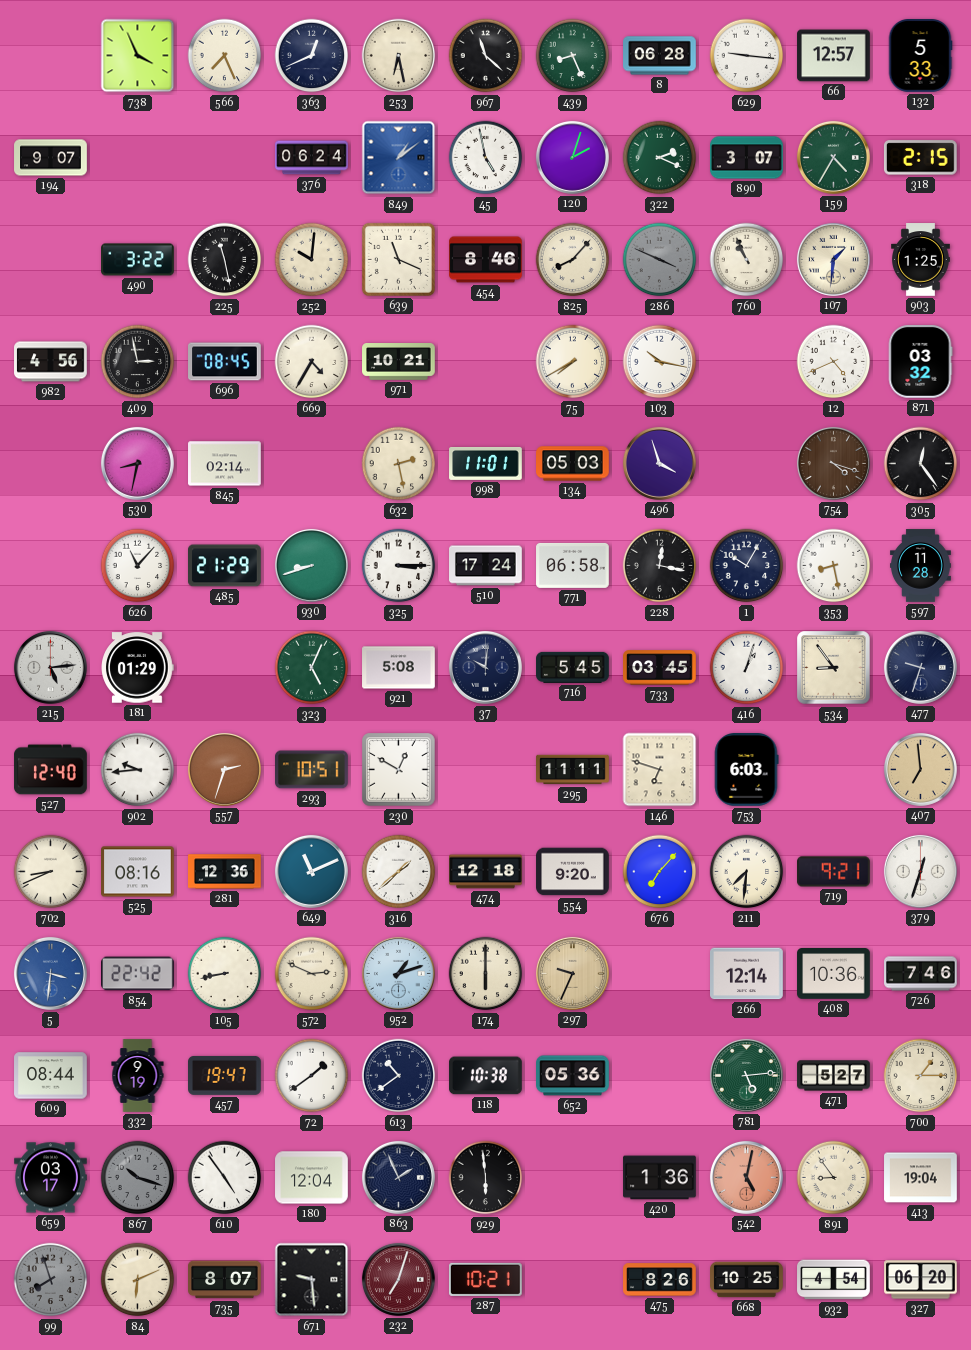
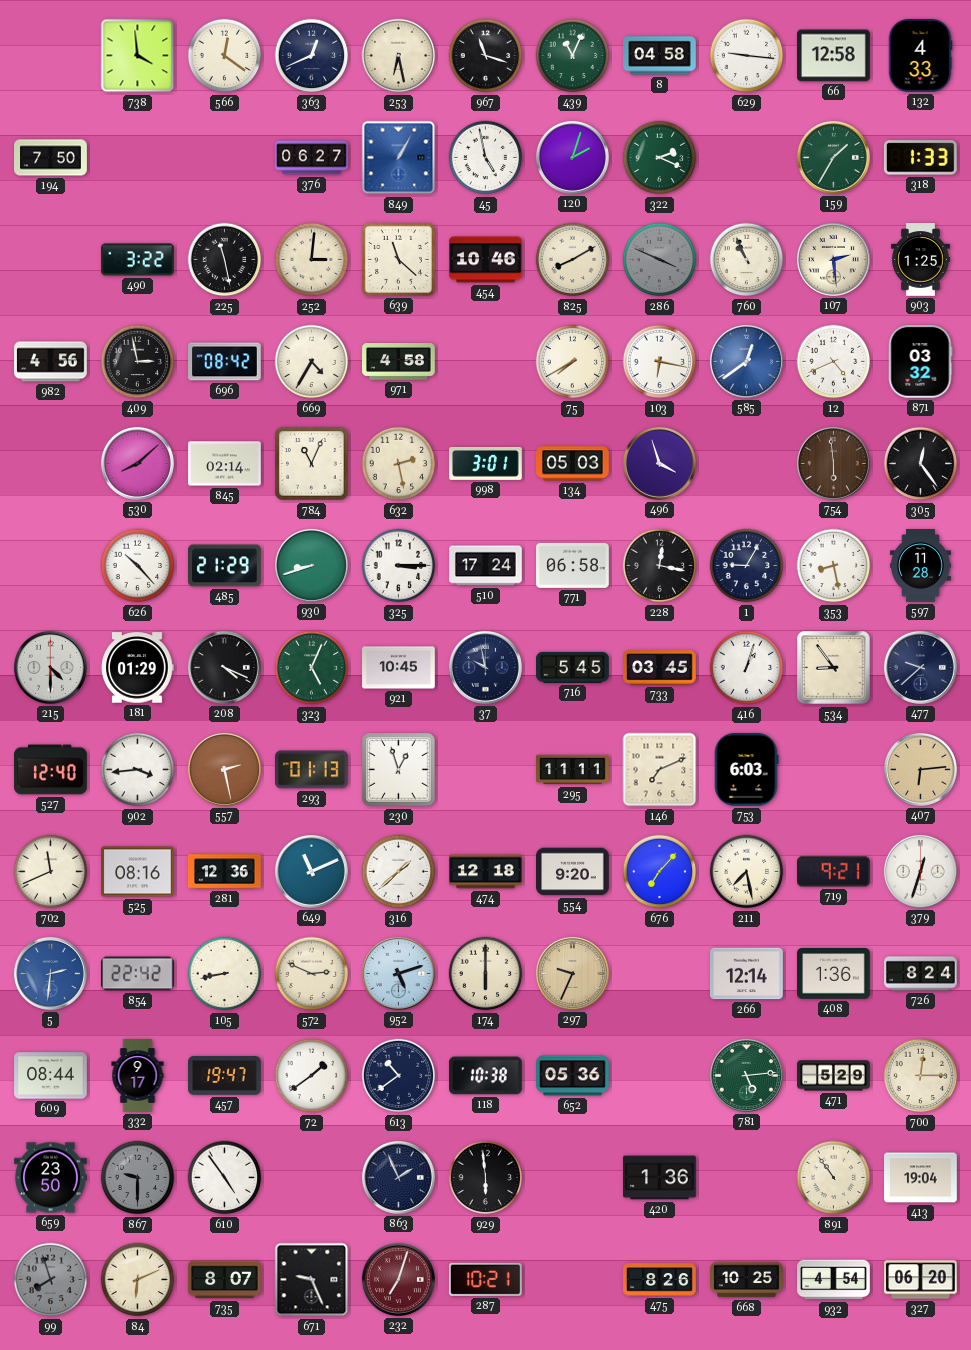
738: 3:56 -> 3:59
566: 7:26 -> 12:21
967: 11:22 -> 11:18
439: 8:26 -> 11:04
8: 06:28 -> 04:58
66: 12:57 -> 12:58
132: 5:33 -> 4:33
194: 9:07 -> 7:50
376: 06:24 -> 06:27
849: 1:09 -> 1:05
890: 3:07 -> none
159: 4:35 -> 1:35
318: 2:15 -> 1:33
252: 10:01 -> 3:01
639: 11:19 -> 11:22
454: 8:46 -> 10:46
825: 8:07 -> 8:10
107: 1:31 -> 2:29
696: 08:45 -> 08:42
971: 10:21 -> 4:58
103: 10:17 -> 6:17
585: none -> 12:39
530: 8:32 -> 8:08
784: none -> 11:04
998: 11:01 -> 3:01
754: 4:18 -> 5:59
626: 11:07 -> 10:23
1: 10:05 -> 9:05
215: 5:14 -> 4:30
208: none -> 4:19
921: 5:08 -> 10:45
37: 10:01 -> 9:58
477: 9:33 -> 9:38
902: 9:44 -> 3:44
557: 2:33 -> 2:28
293: 10:51 -> 01:13
230: 12:50 -> 12:57
146: 6:48 -> 7:11
407: 6:59 -> 6:14
702: 8:41 -> 11:41
211: 7:31 -> 7:28
5: 3:31 -> 2:31
952: 1:12 -> 5:12
408: 10:36 -> 1:36
726: 7:46 -> 8:24
332: 9:19 -> 9:17
471: 5:27 -> 5:29
700: 1:15 -> 12:15
659: 03:17 -> 23:50
867: 10:18 -> 9:30
180: 12:04 -> none
542: 5:02 -> none
891: 8:54 -> 10:54
671: 9:29 -> 9:26
